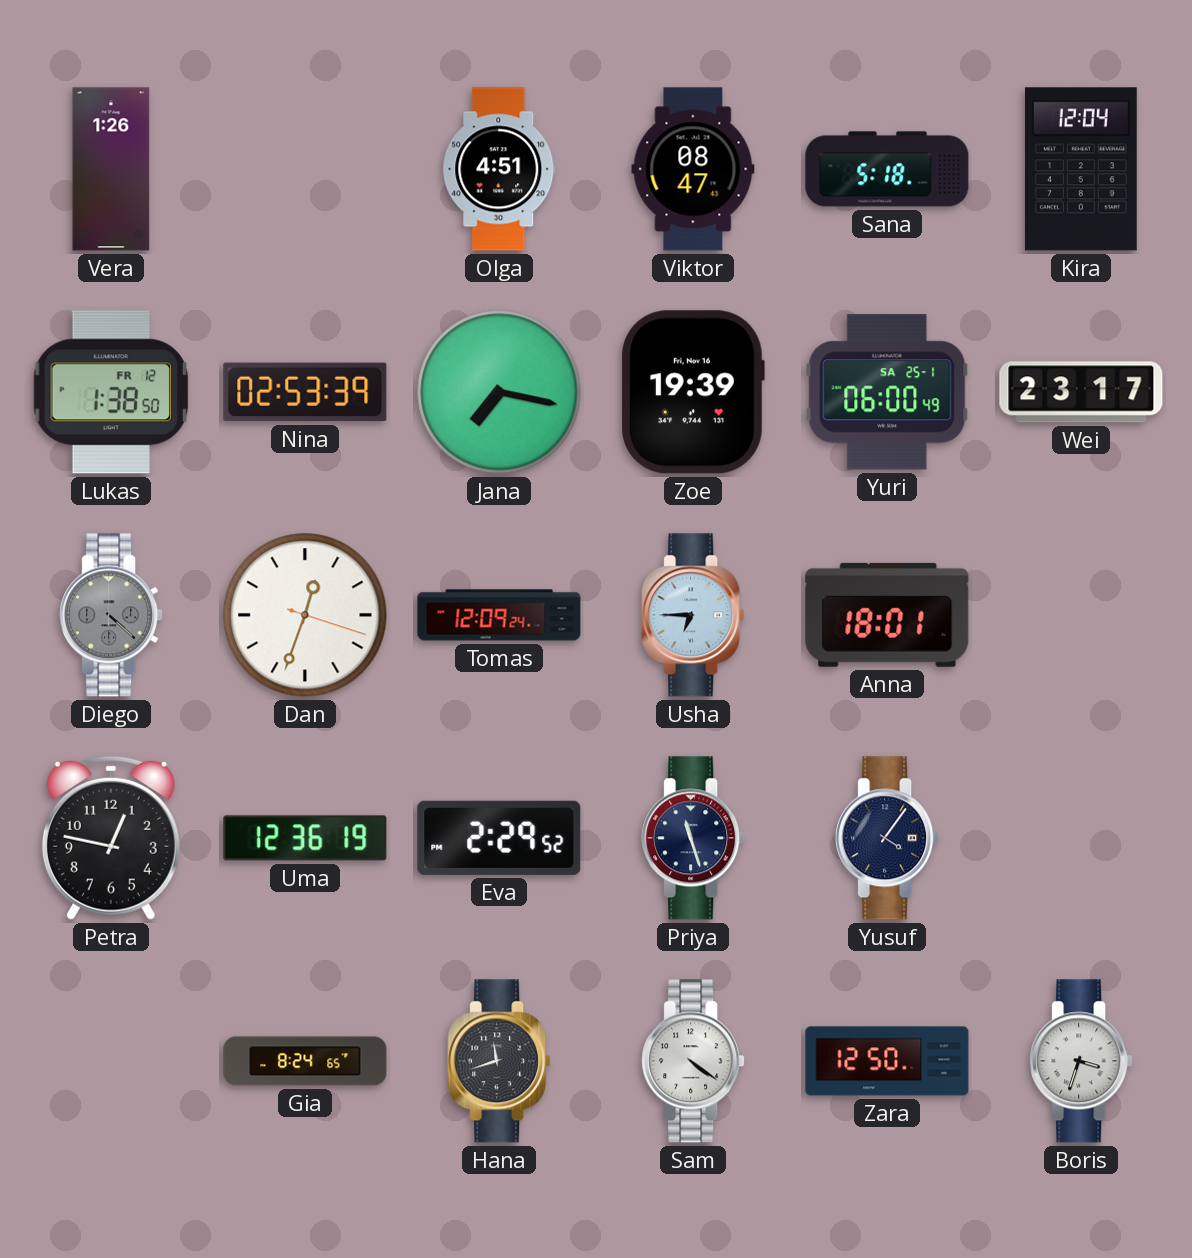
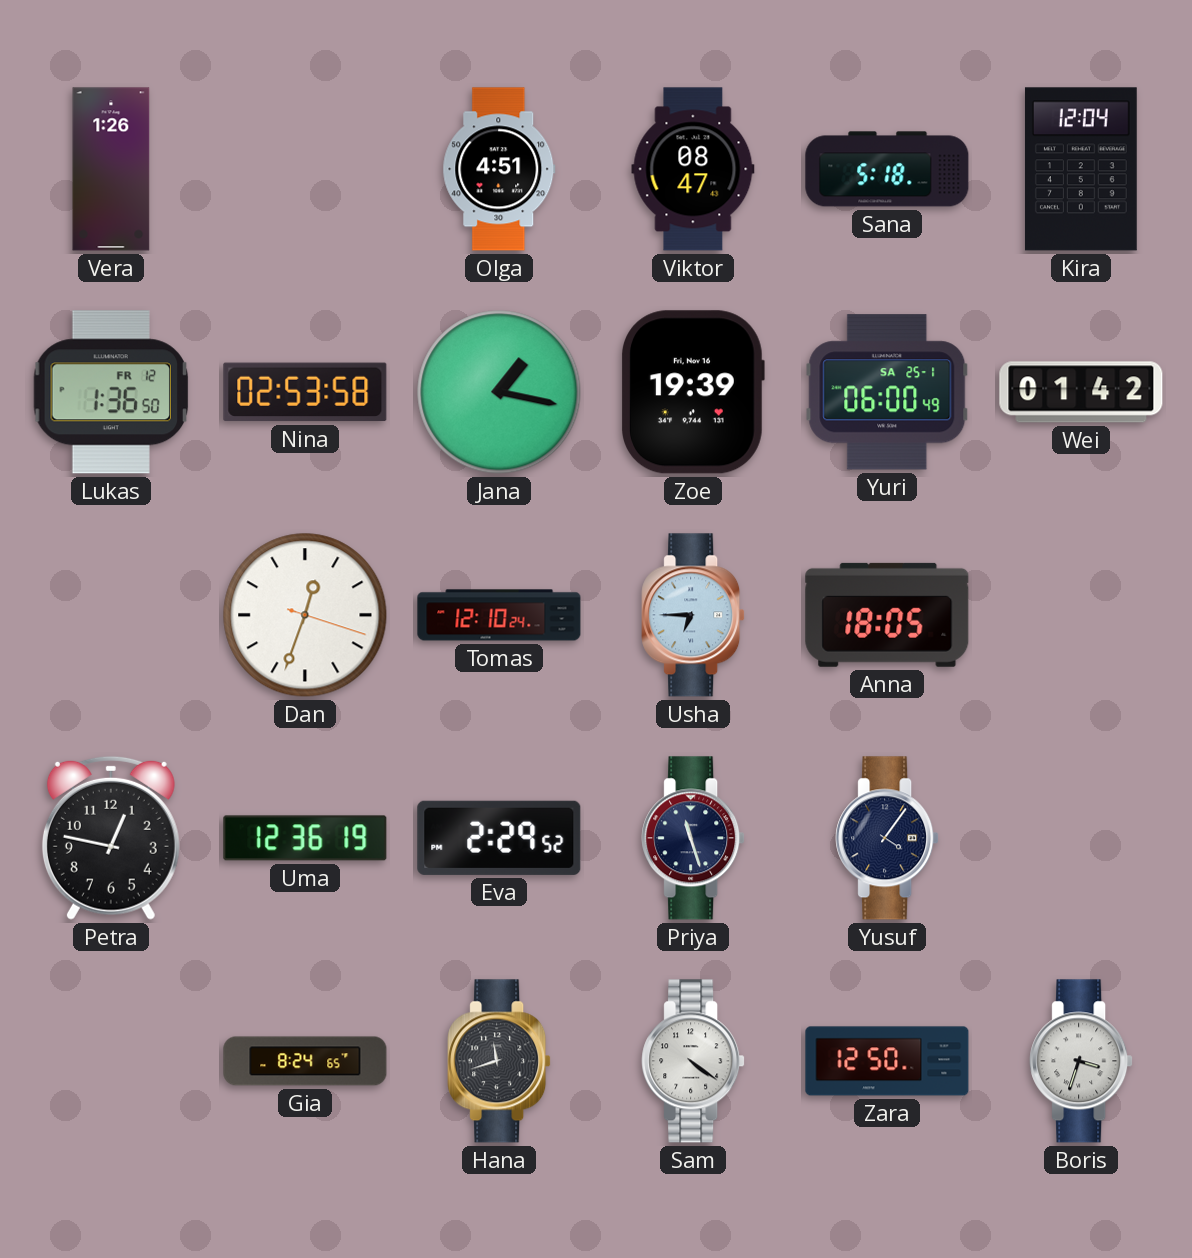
Lukas: 1:38 -> 1:36
Nina: 02:53:39 -> 02:53:58
Jana: 7:17 -> 1:17
Wei: 23:17 -> 01:42
Diego: 4:22 -> none
Tomas: 12:09 -> 12:10
Anna: 18:01 -> 18:05
